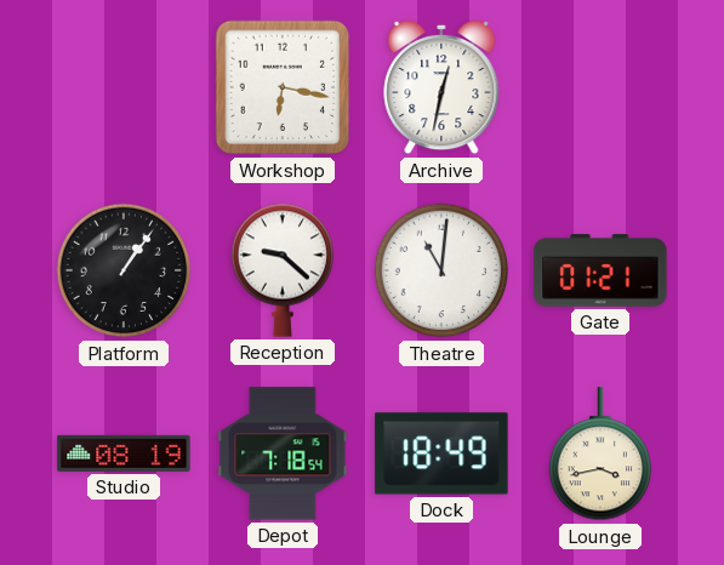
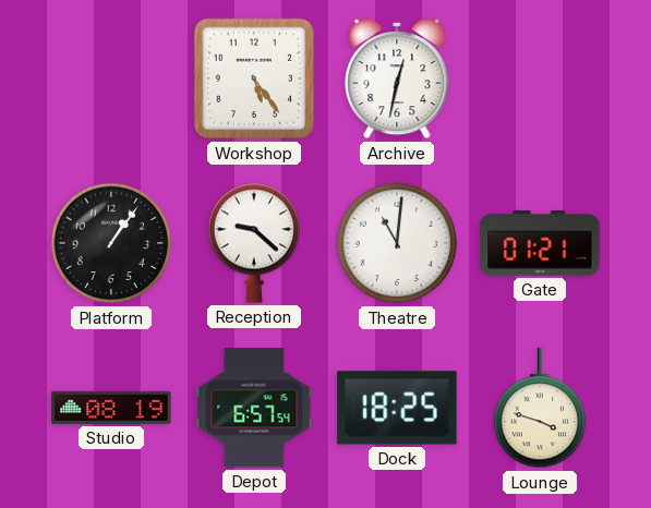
Workshop: 6:17 -> 5:24
Depot: 7:18 -> 6:57
Dock: 18:49 -> 18:25
Lounge: 3:43 -> 3:48
